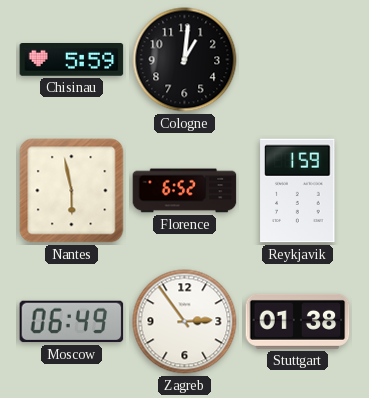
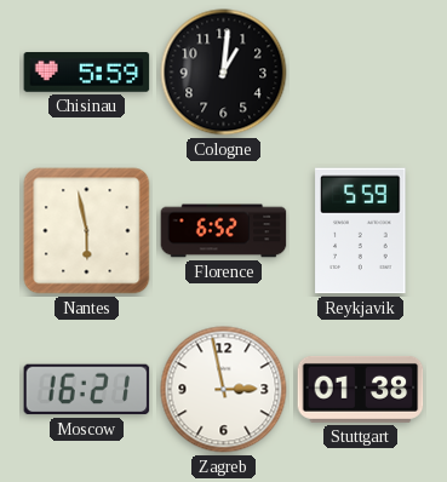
Reykjavik: 1:59 -> 5:59
Moscow: 06:49 -> 16:21
Zagreb: 2:54 -> 2:58
